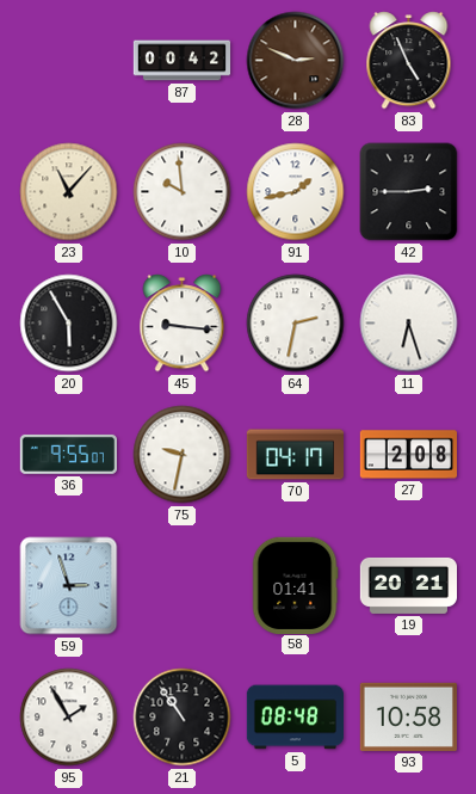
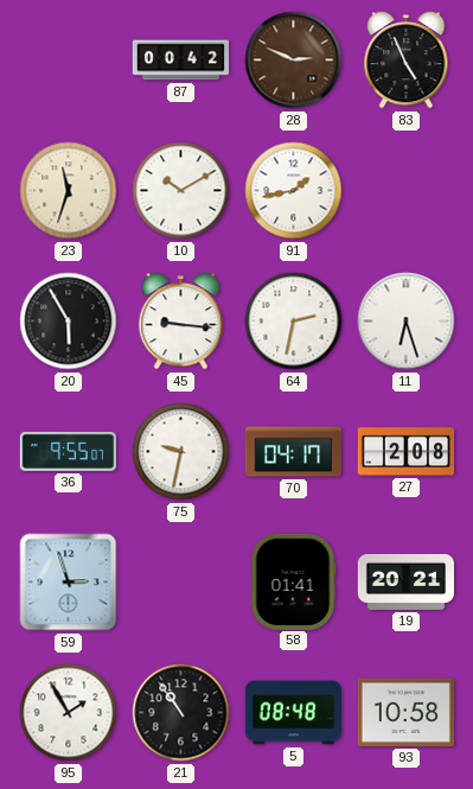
23: 11:07 -> 11:33
10: 9:59 -> 10:10
42: 2:45 -> none
